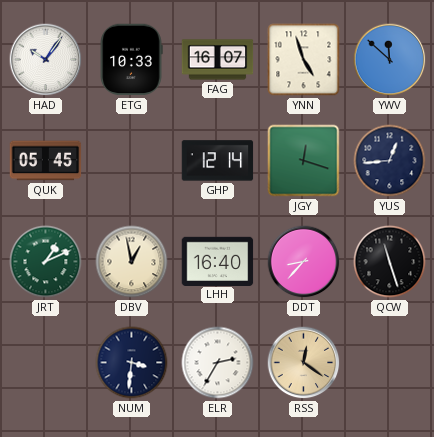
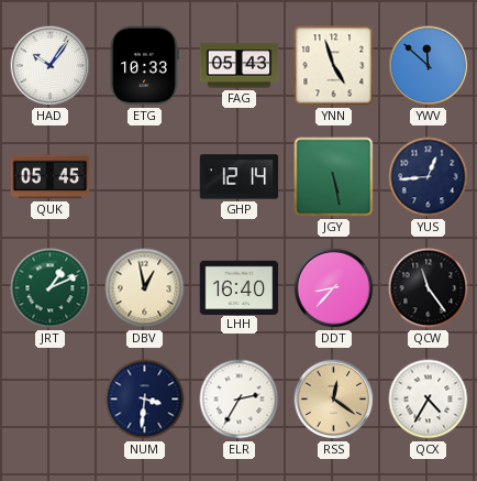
FAG: 16:07 -> 05:43
JGY: 12:18 -> 5:28
QCW: 11:27 -> 11:24
QCX: none -> 4:35
